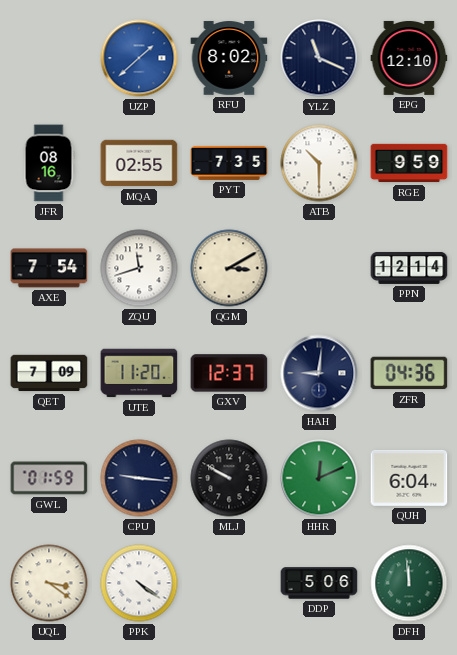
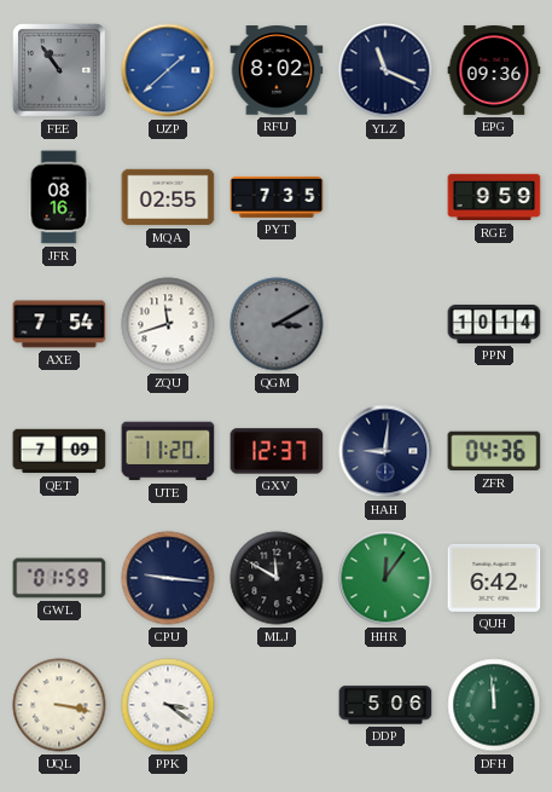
FEE: none -> 10:54
EPG: 12:10 -> 09:36
ATB: 10:30 -> none
QGM dial: cream -> grey
PPN: 12:14 -> 10:14
MLJ: 9:50 -> 11:50
HHR: 12:11 -> 12:06
QUH: 6:04 -> 6:42
UQL: 3:21 -> 3:17
PPK: 4:21 -> 3:21
